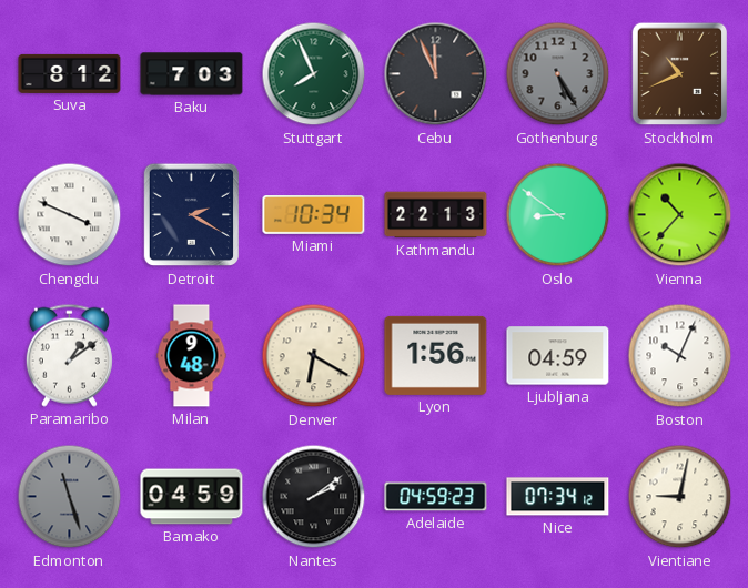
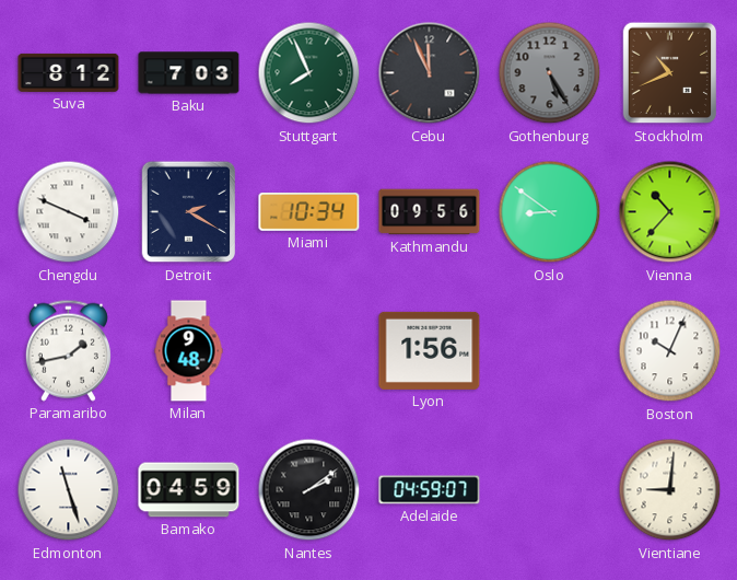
Kathmandu: 22:13 -> 09:56
Paramaribo: 1:09 -> 1:43
Denver: 6:20 -> none
Ljubljana: 04:59 -> none
Edmonton dial: grey -> white
Adelaide: 04:59:23 -> 04:59:07
Nice: 07:34 -> none
Vientiane: 9:02 -> 9:01
